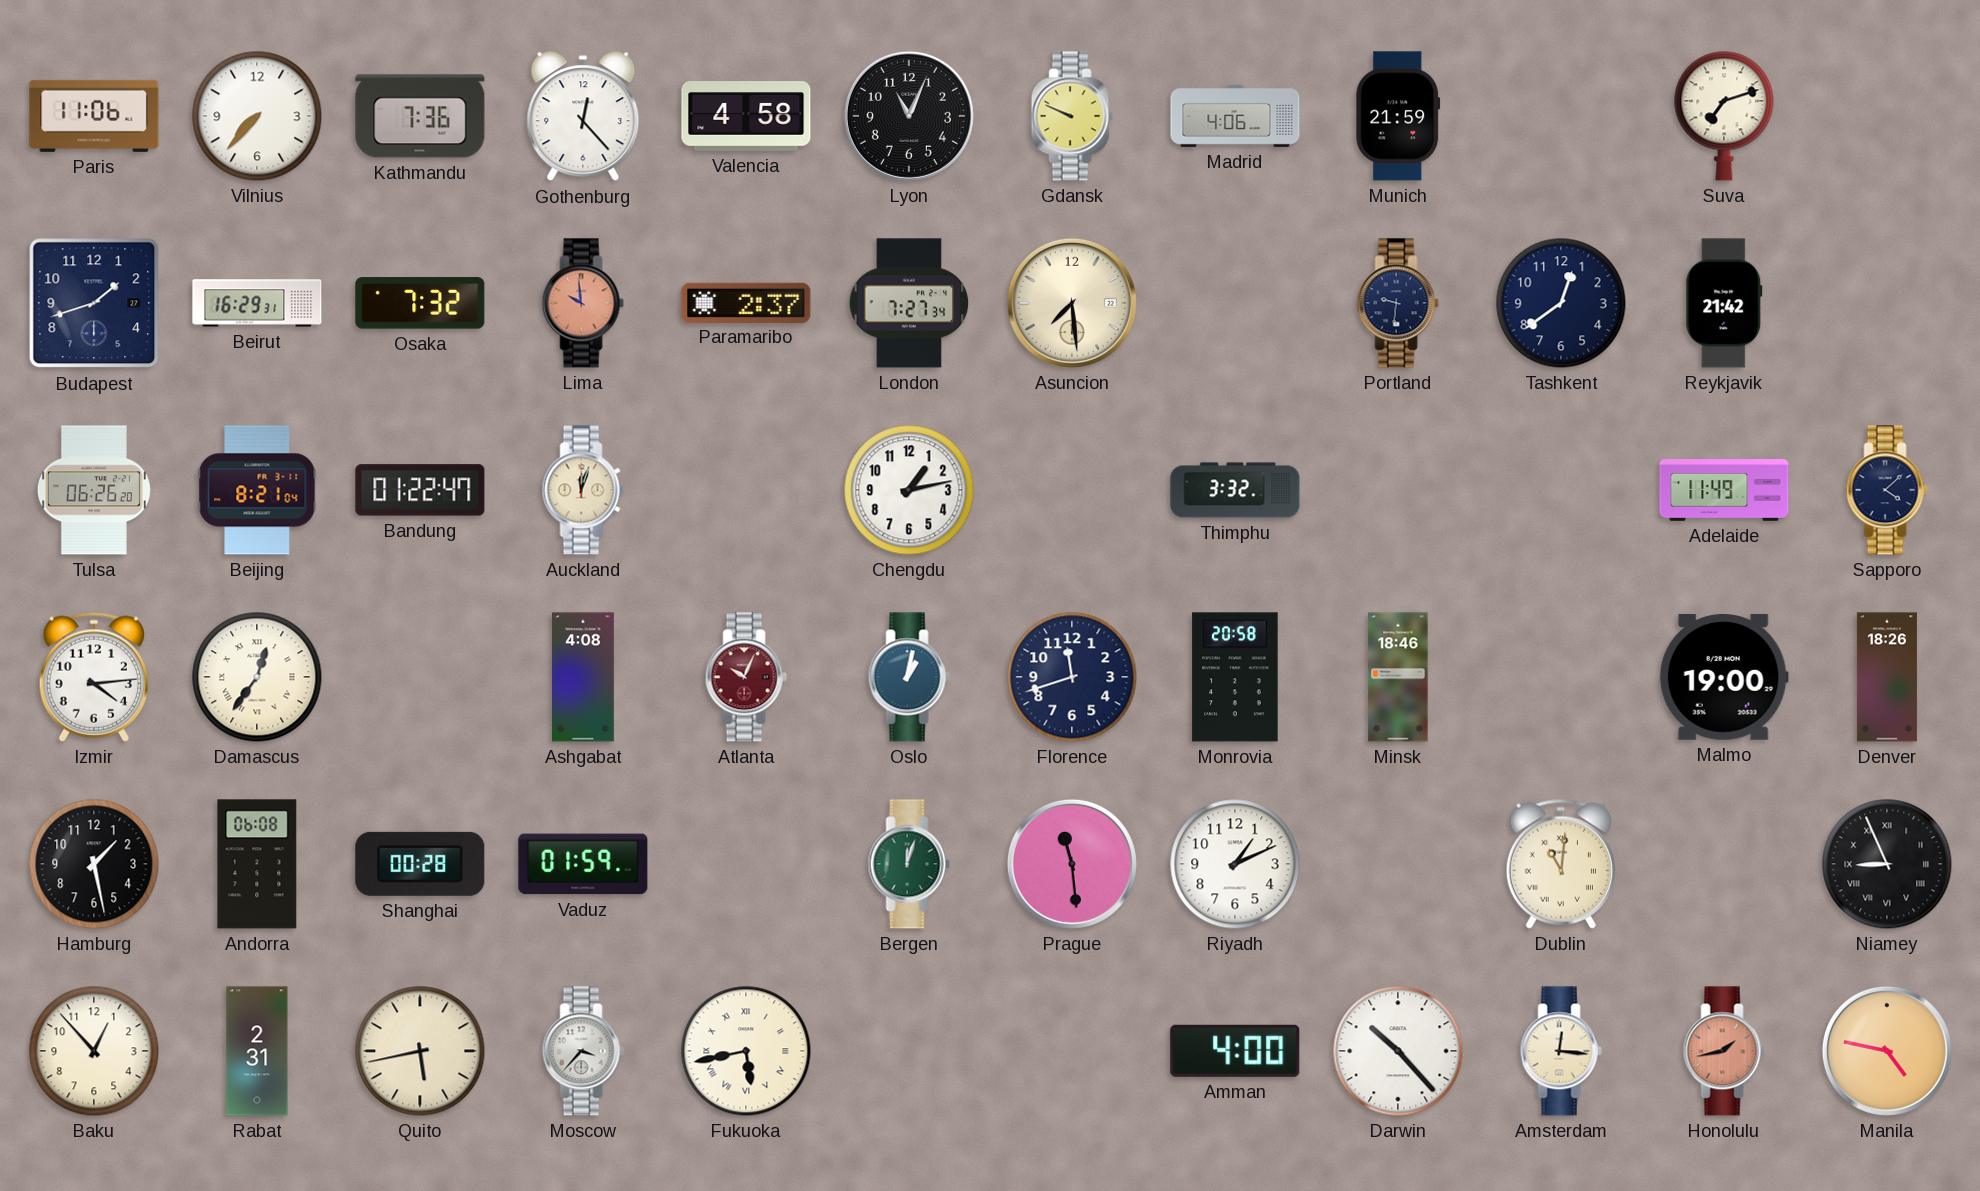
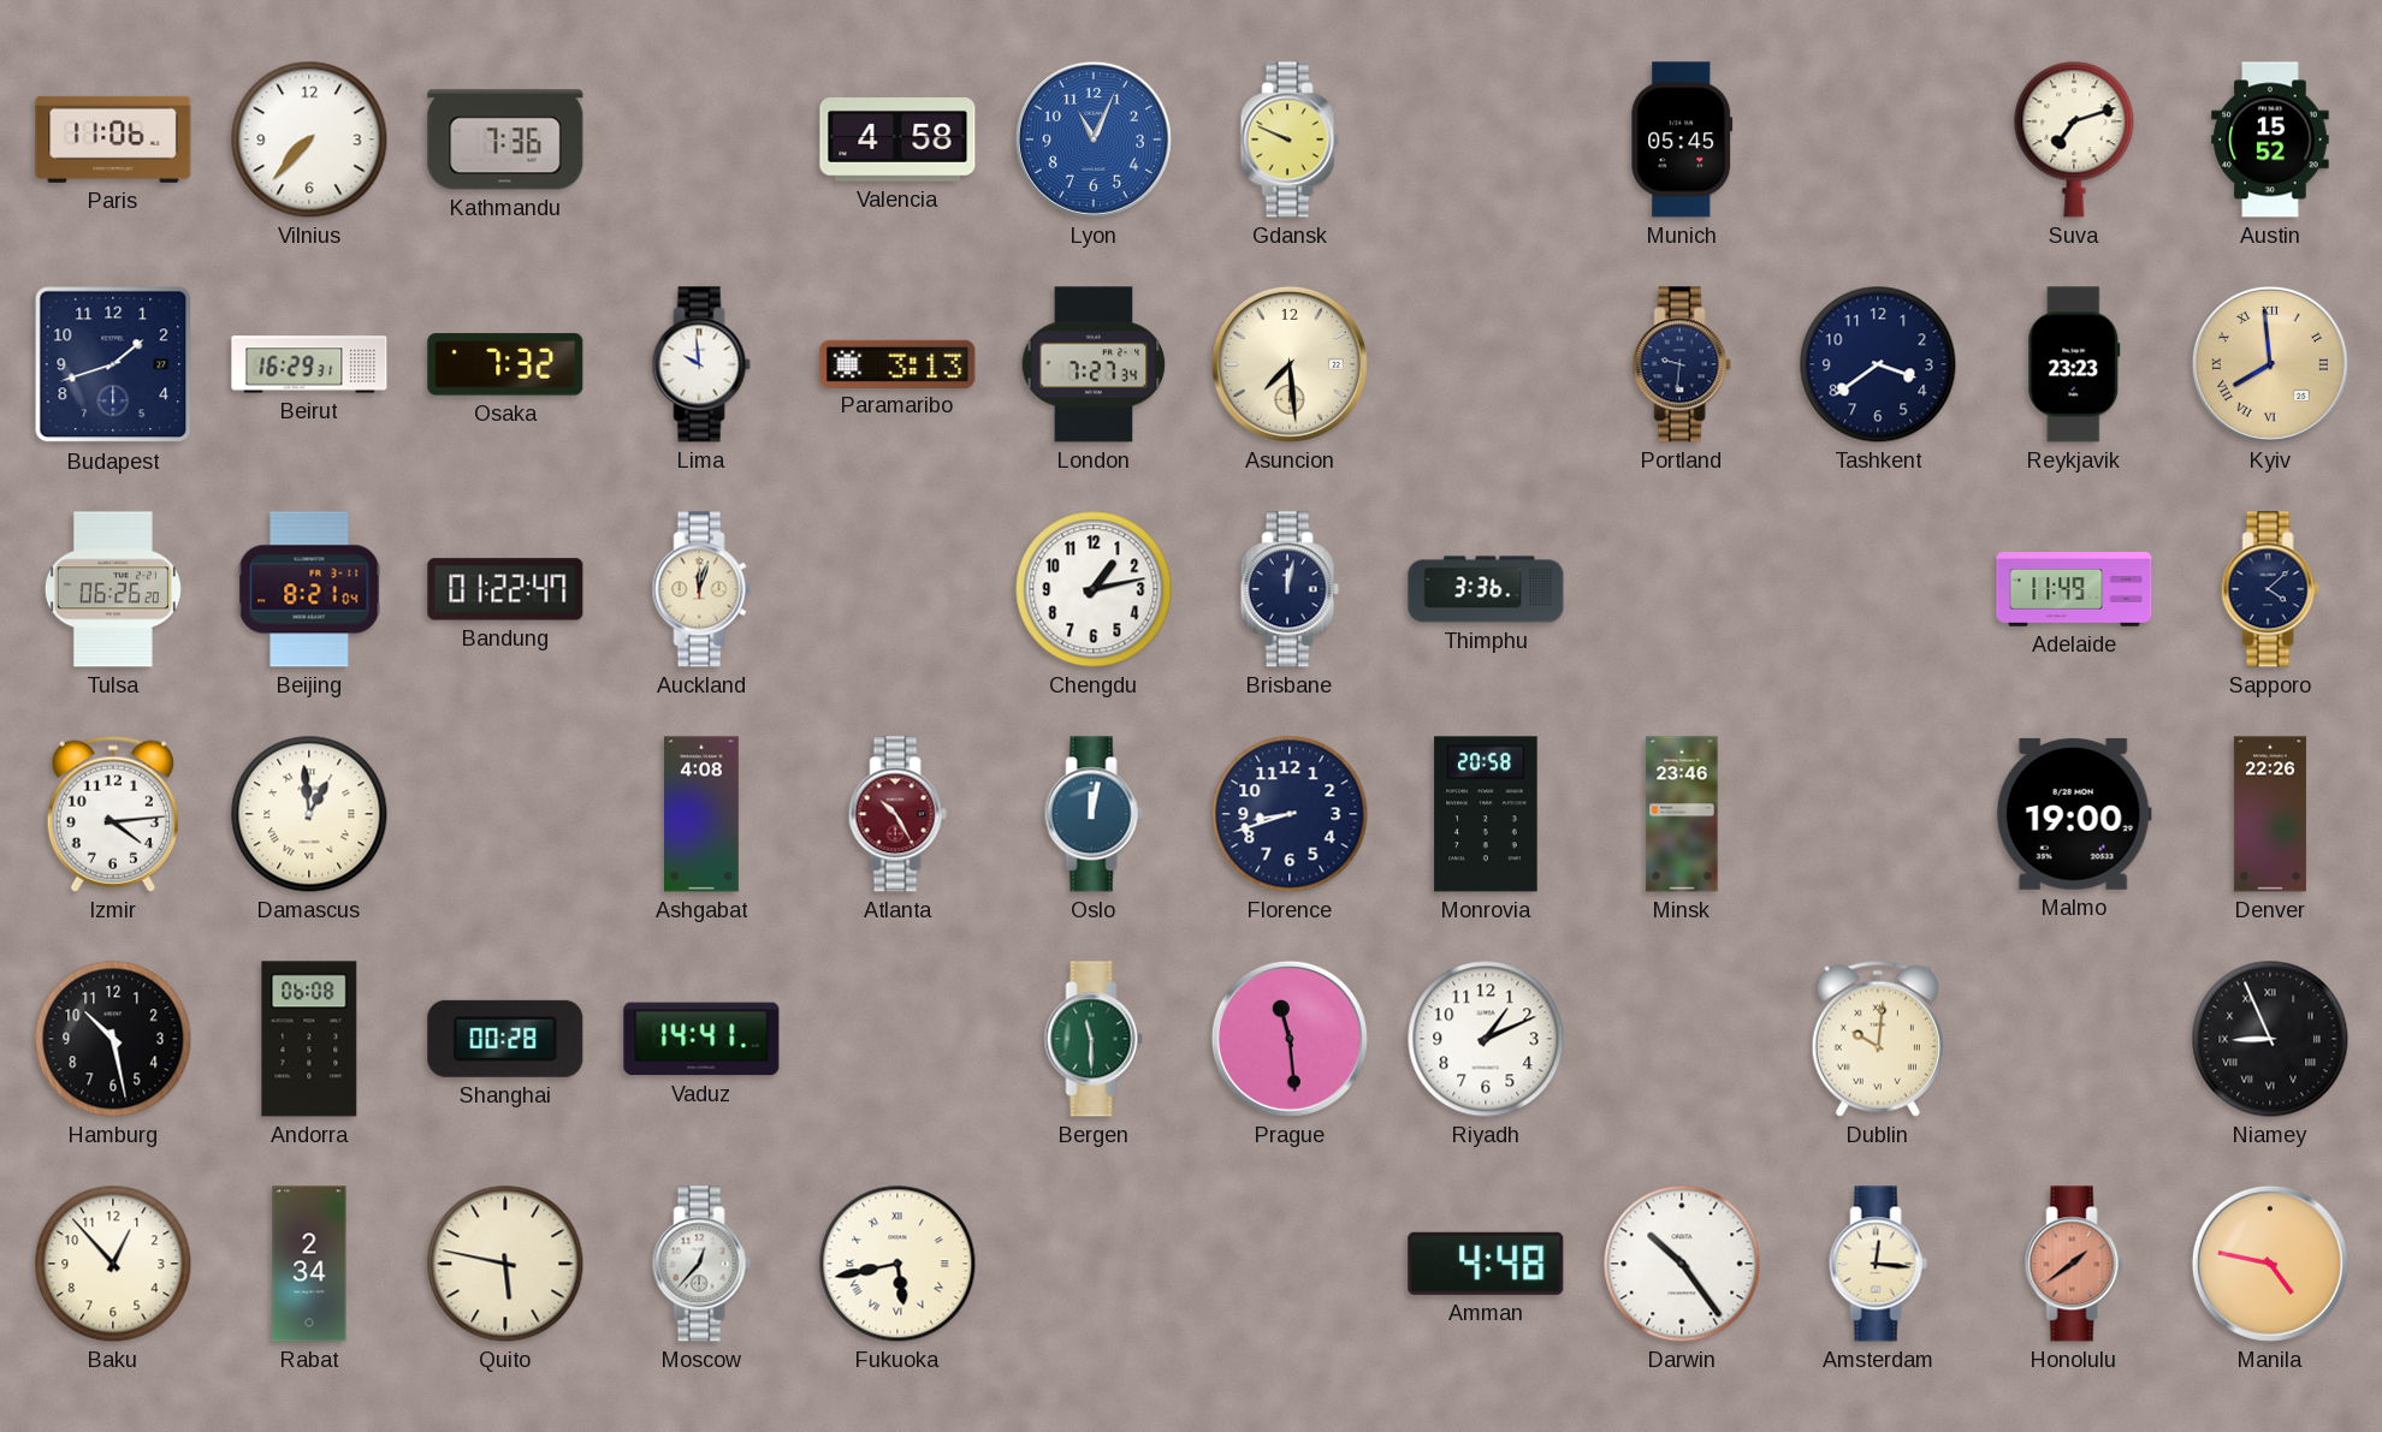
Gothenburg: 12:23 -> none
Lyon dial: black -> blue
Madrid: 4:06 -> none
Munich: 21:59 -> 05:45
Austin: none -> 15:52
Lima dial: salmon -> white
Paramaribo: 2:37 -> 3:13
Tashkent: 12:39 -> 3:39
Reykjavik: 21:42 -> 23:23
Kyiv: none -> 7:59
Brisbane: none -> 12:02
Thimphu: 3:32 -> 3:36
Damascus: 12:36 -> 12:59
Atlanta: 10:04 -> 10:25
Oslo: 1:02 -> 12:02
Florence: 11:42 -> 8:42
Minsk: 18:46 -> 23:46
Denver: 18:26 -> 22:26
Hamburg: 1:28 -> 10:28
Vaduz: 01:59 -> 14:41
Bergen: 12:03 -> 11:30
Dublin: 11:01 -> 10:01
Rabat: 2:31 -> 2:34
Quito: 5:43 -> 5:47
Moscow: 3:37 -> 12:37
Amman: 4:00 -> 4:48
Darwin: 10:23 -> 10:24
Honolulu: 1:43 -> 1:39
